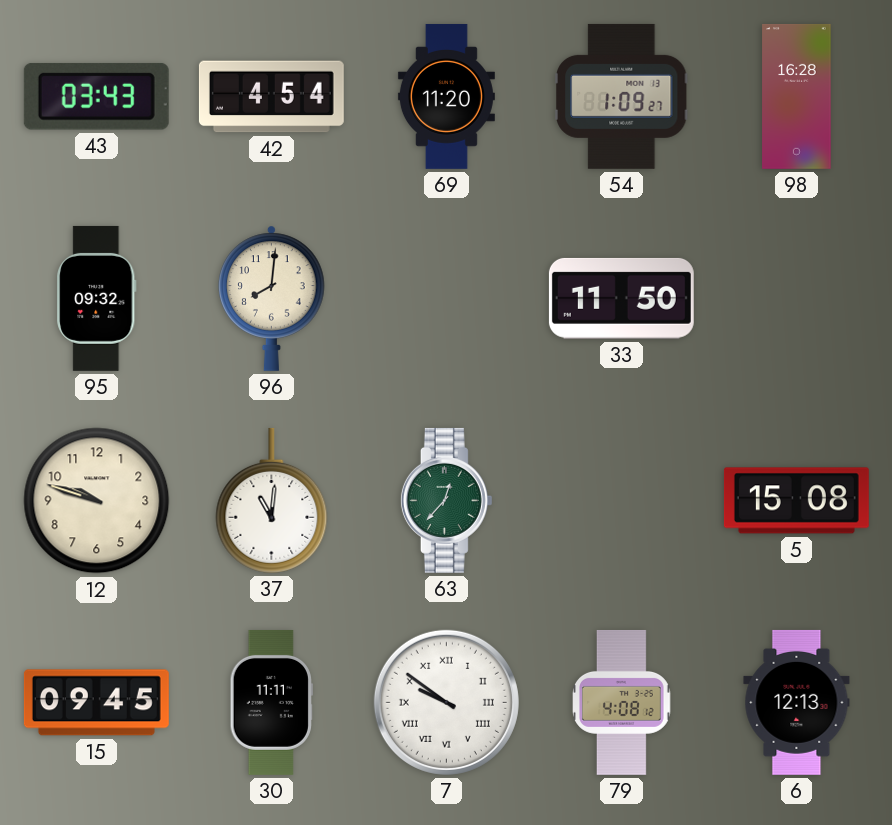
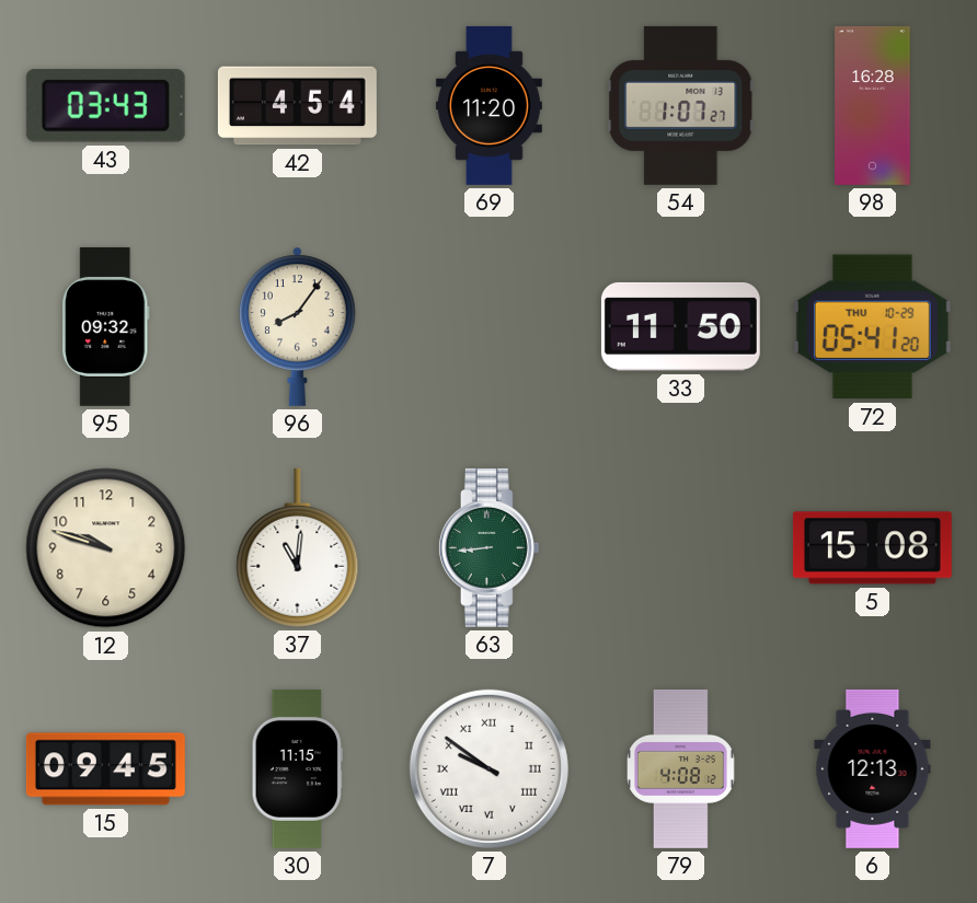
54: 1:09 -> 1:07
96: 8:01 -> 8:06
72: none -> 05:41
63: 12:37 -> 8:44
30: 11:11 -> 11:15
